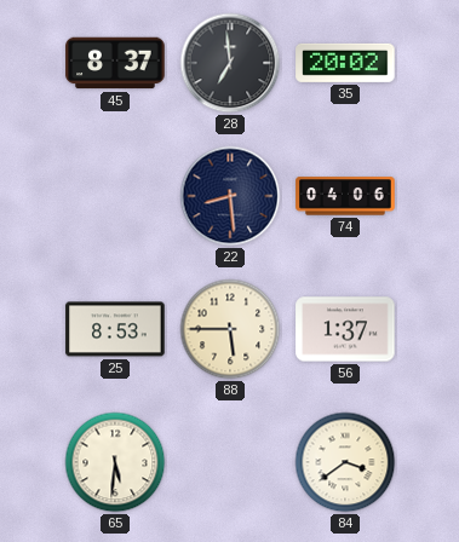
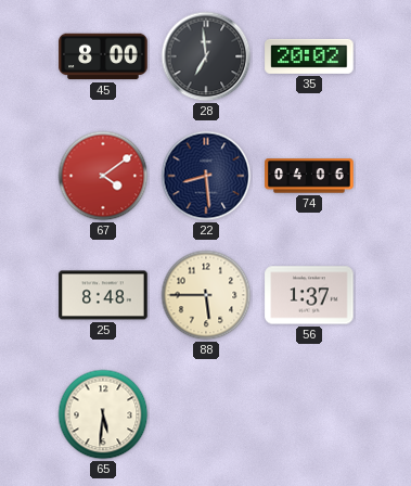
45: 8:37 -> 8:00
67: none -> 4:09
25: 8:53 -> 8:48
84: 3:39 -> none
